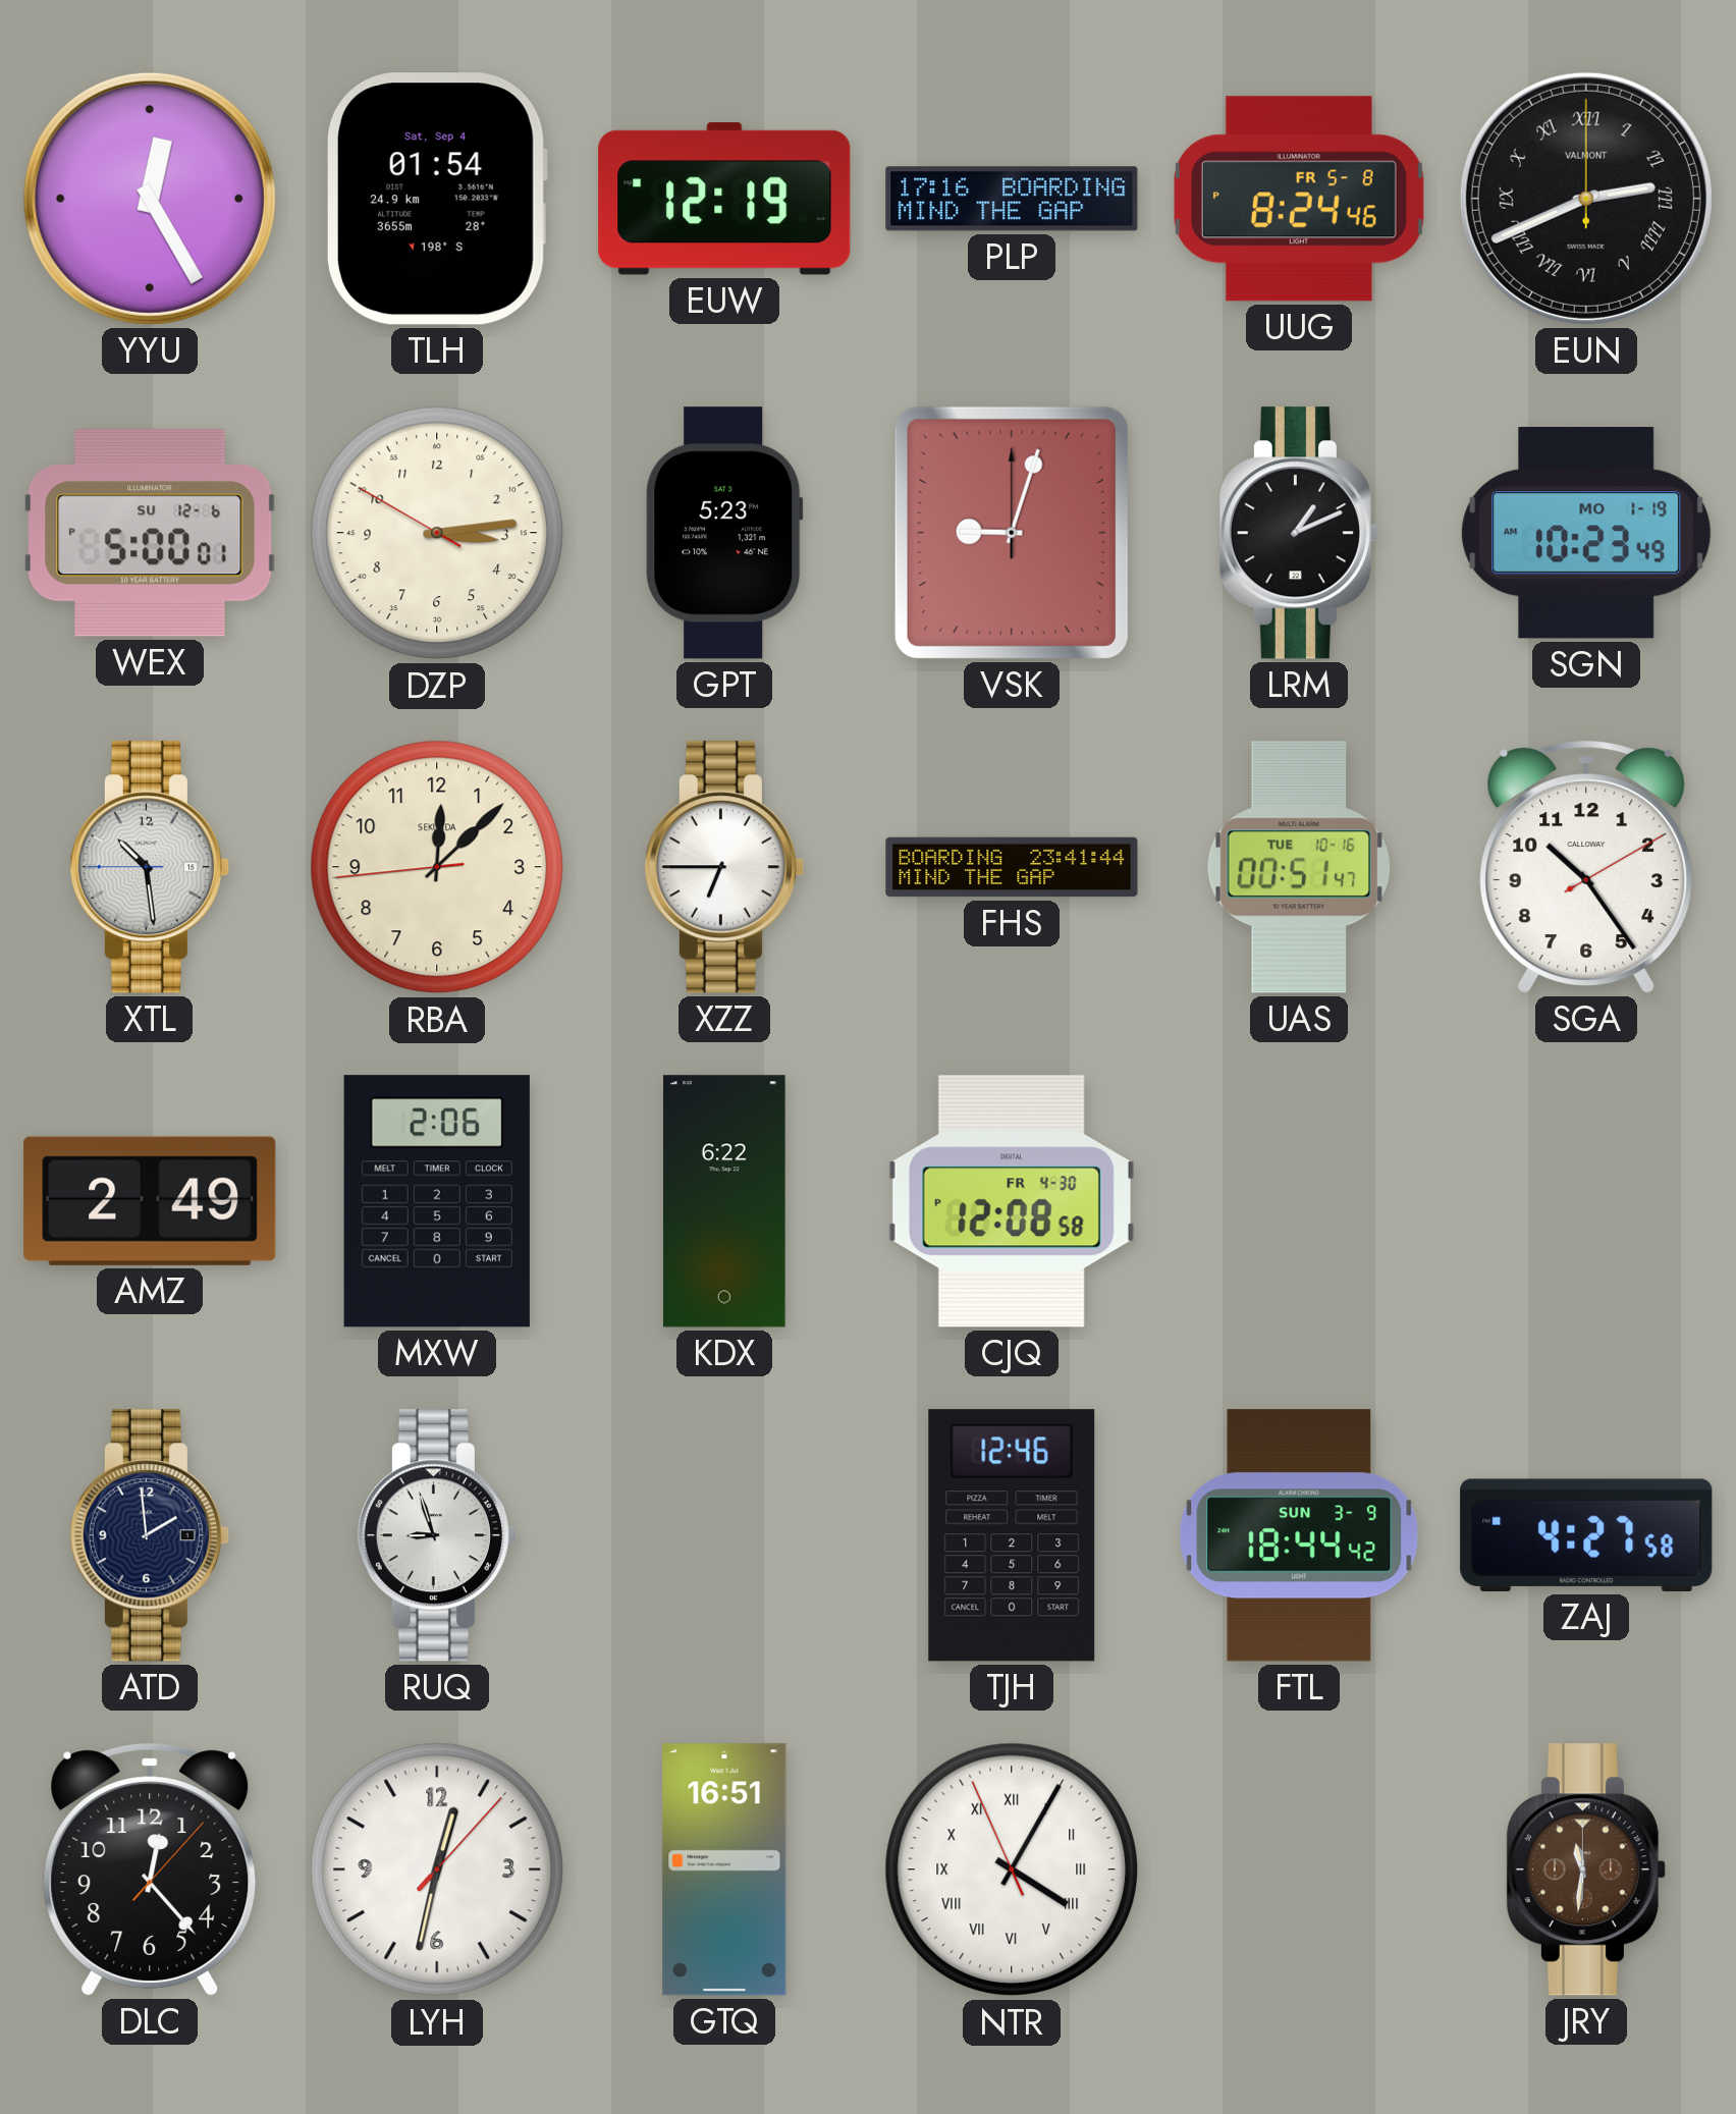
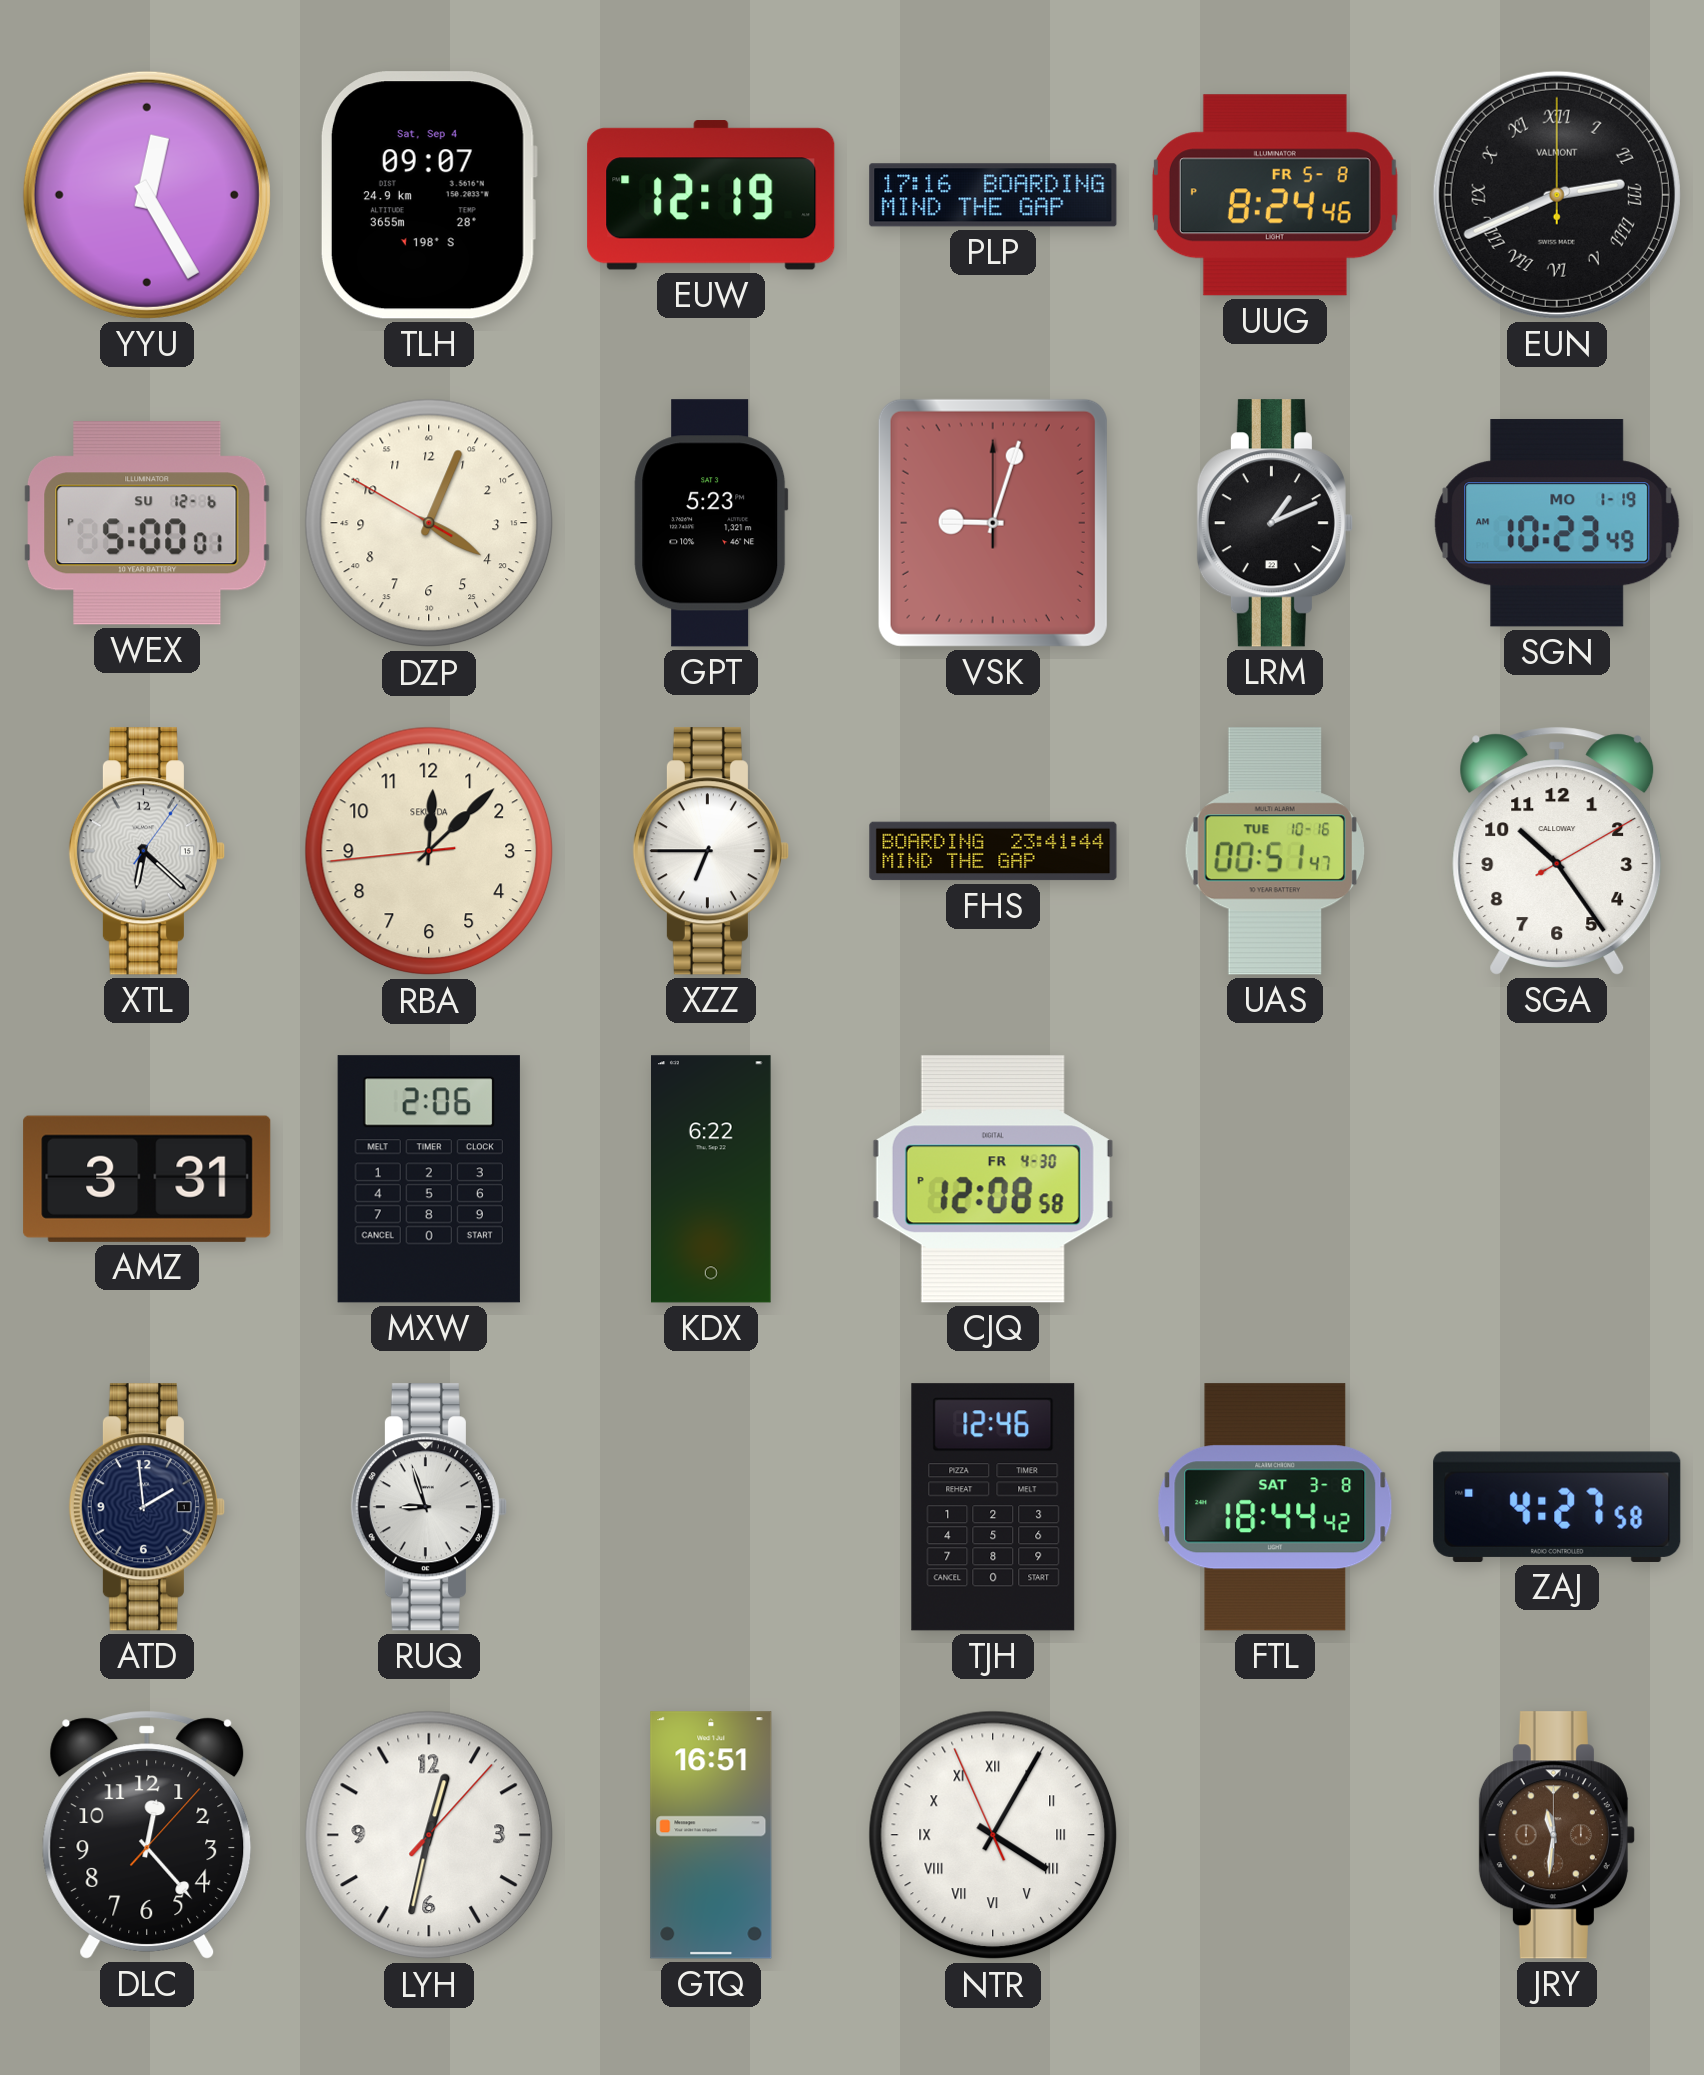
TLH: 01:54 -> 09:07
DZP: 3:13 -> 4:03
XTL: 10:28 -> 6:22
AMZ: 2:49 -> 3:31
FTL date: SUN 3-9 -> SAT 3-8
